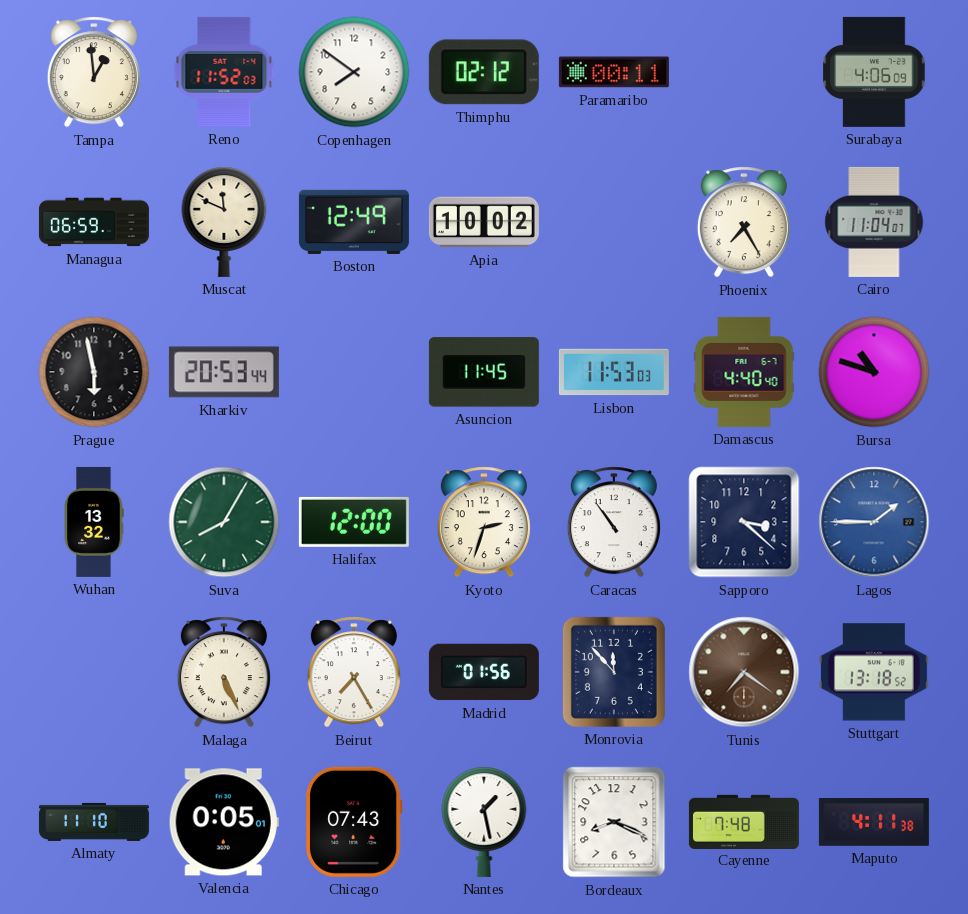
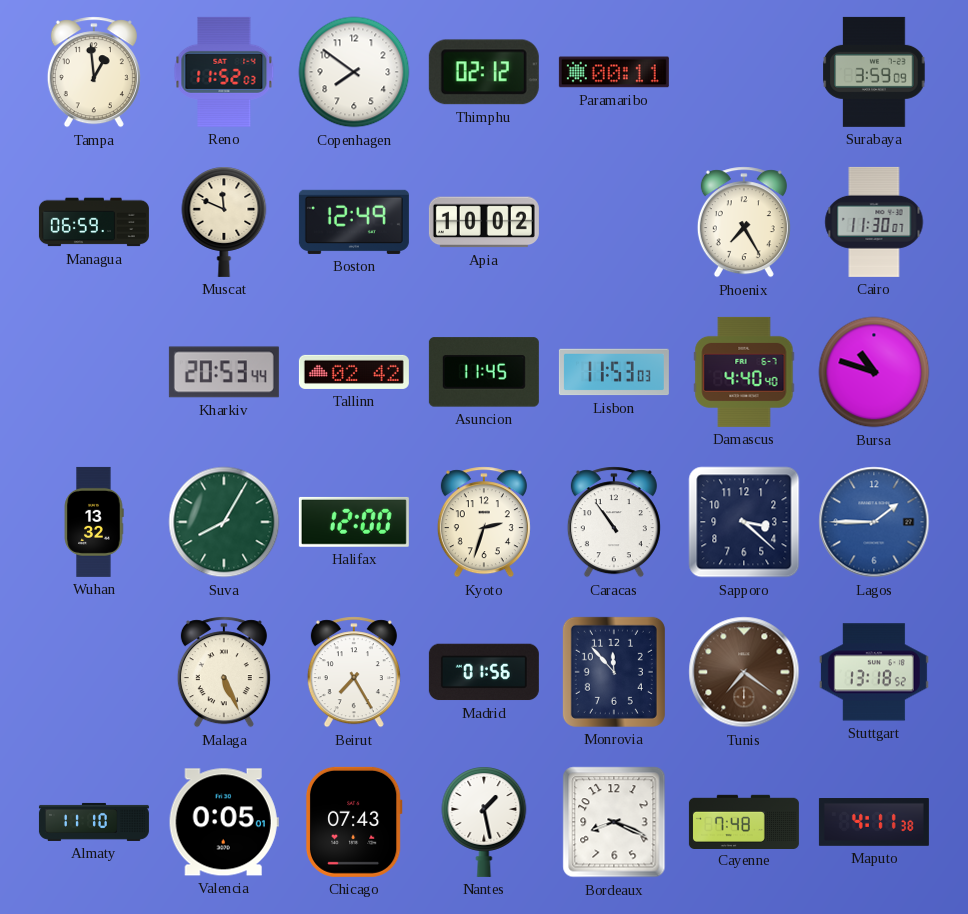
Surabaya: 4:06 -> 3:59
Cairo: 11:04 -> 11:30
Prague: 5:58 -> none
Tallinn: none -> 02:42
